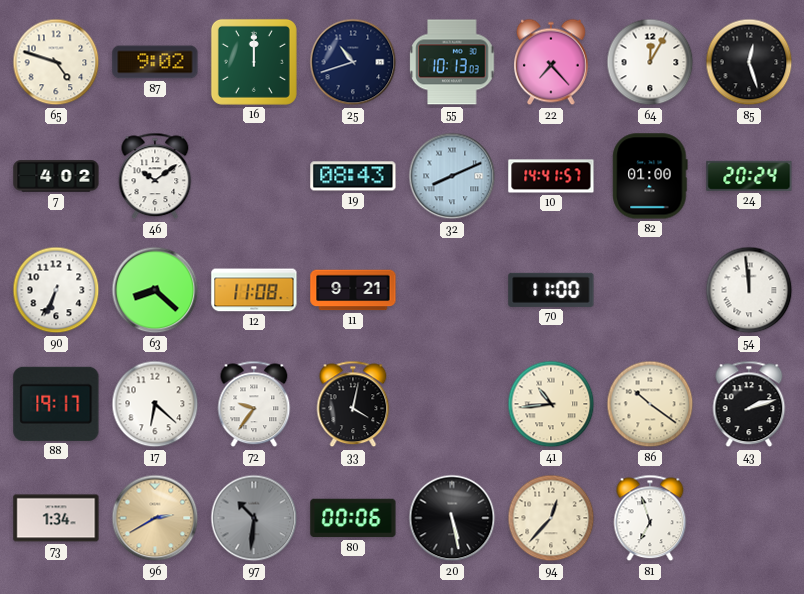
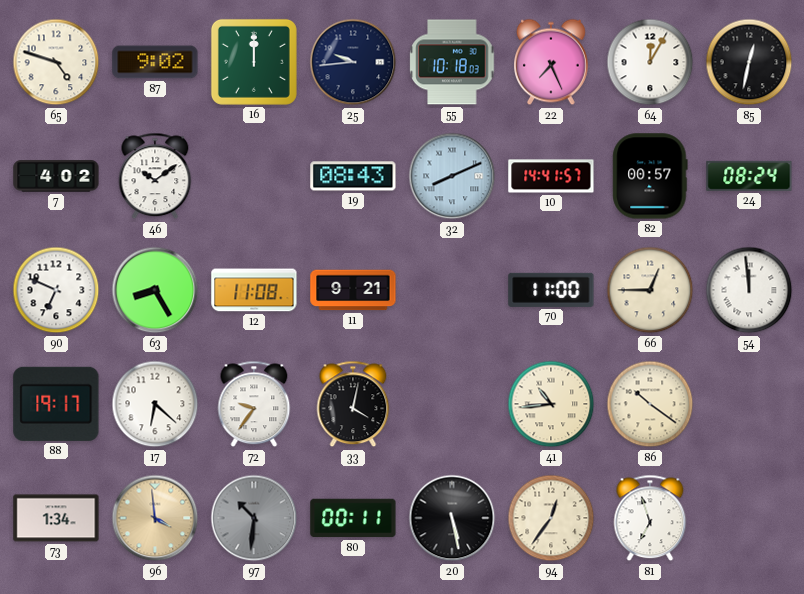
25: 10:42 -> 9:44
55: 10:13 -> 10:18
22: 7:23 -> 7:26
85: 12:27 -> 12:32
82: 01:00 -> 00:57
24: 20:24 -> 08:24
90: 6:34 -> 6:49
63: 8:22 -> 8:25
66: none -> 12:45
43: 2:12 -> none
96: 2:40 -> 3:59
80: 00:06 -> 00:11
94: 12:37 -> 12:36
